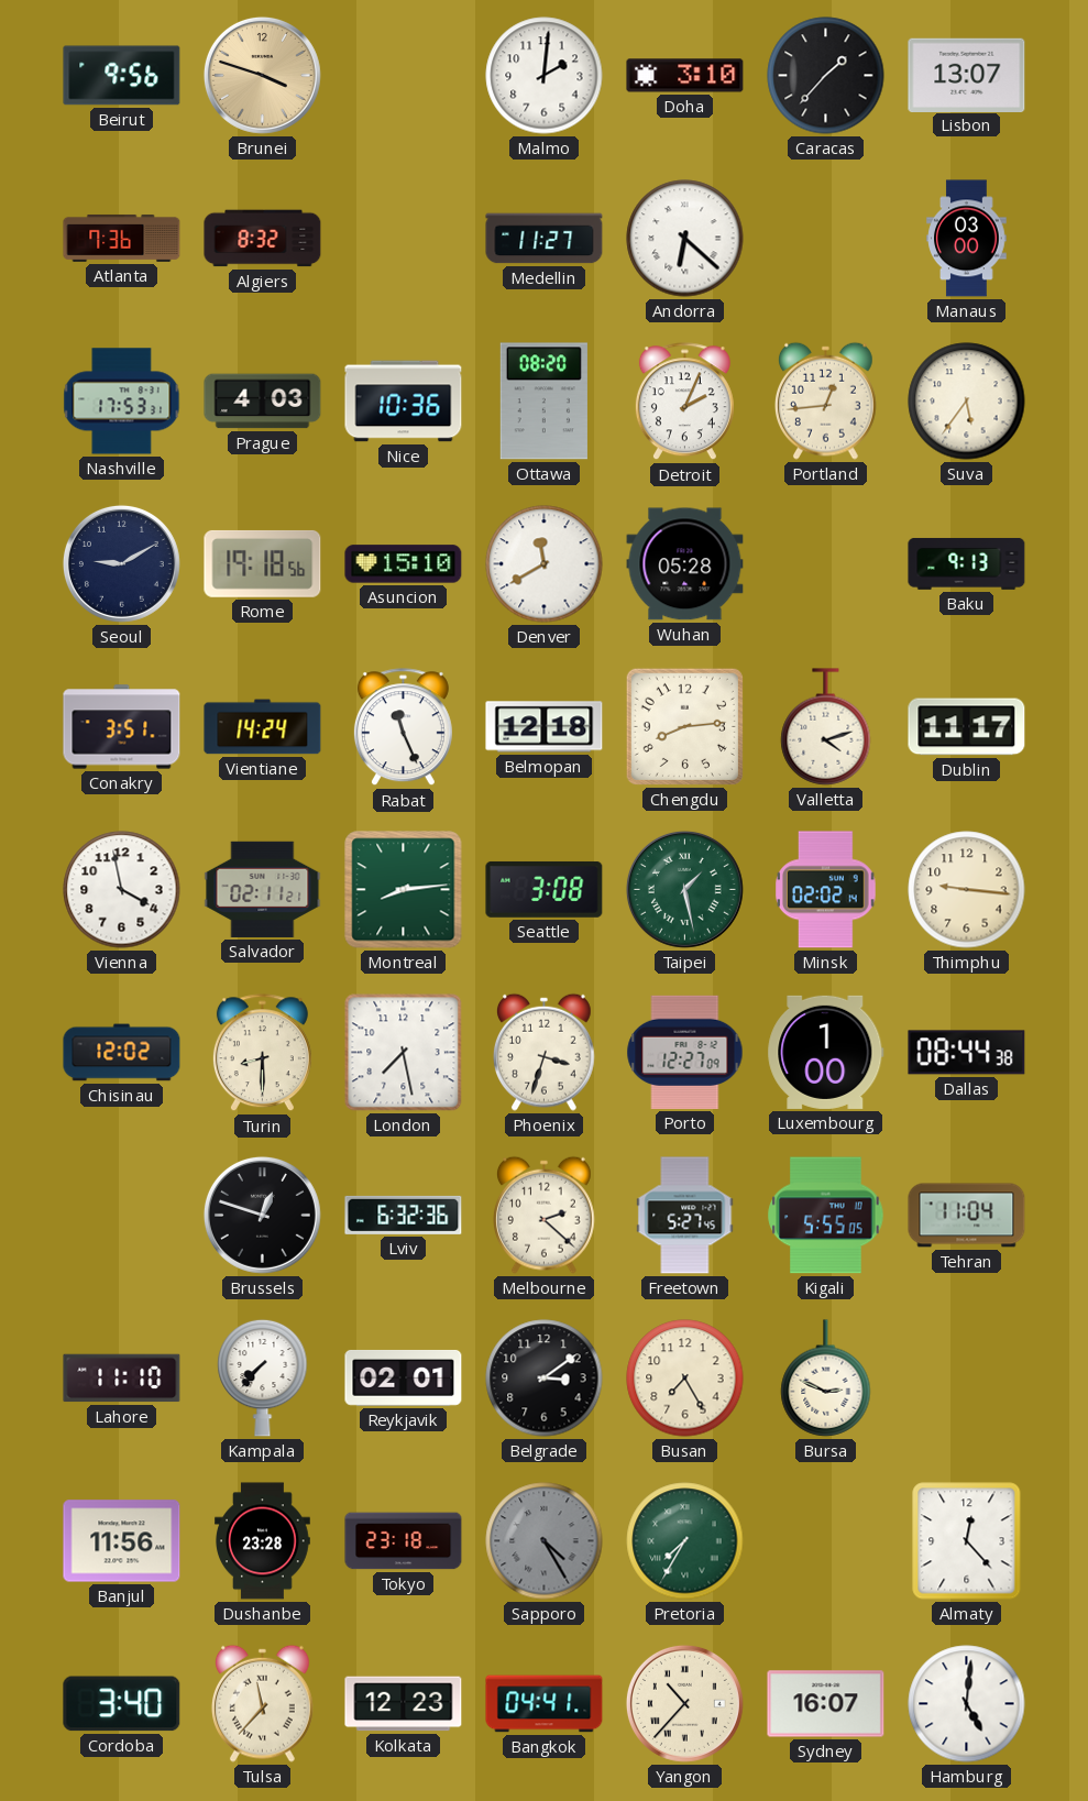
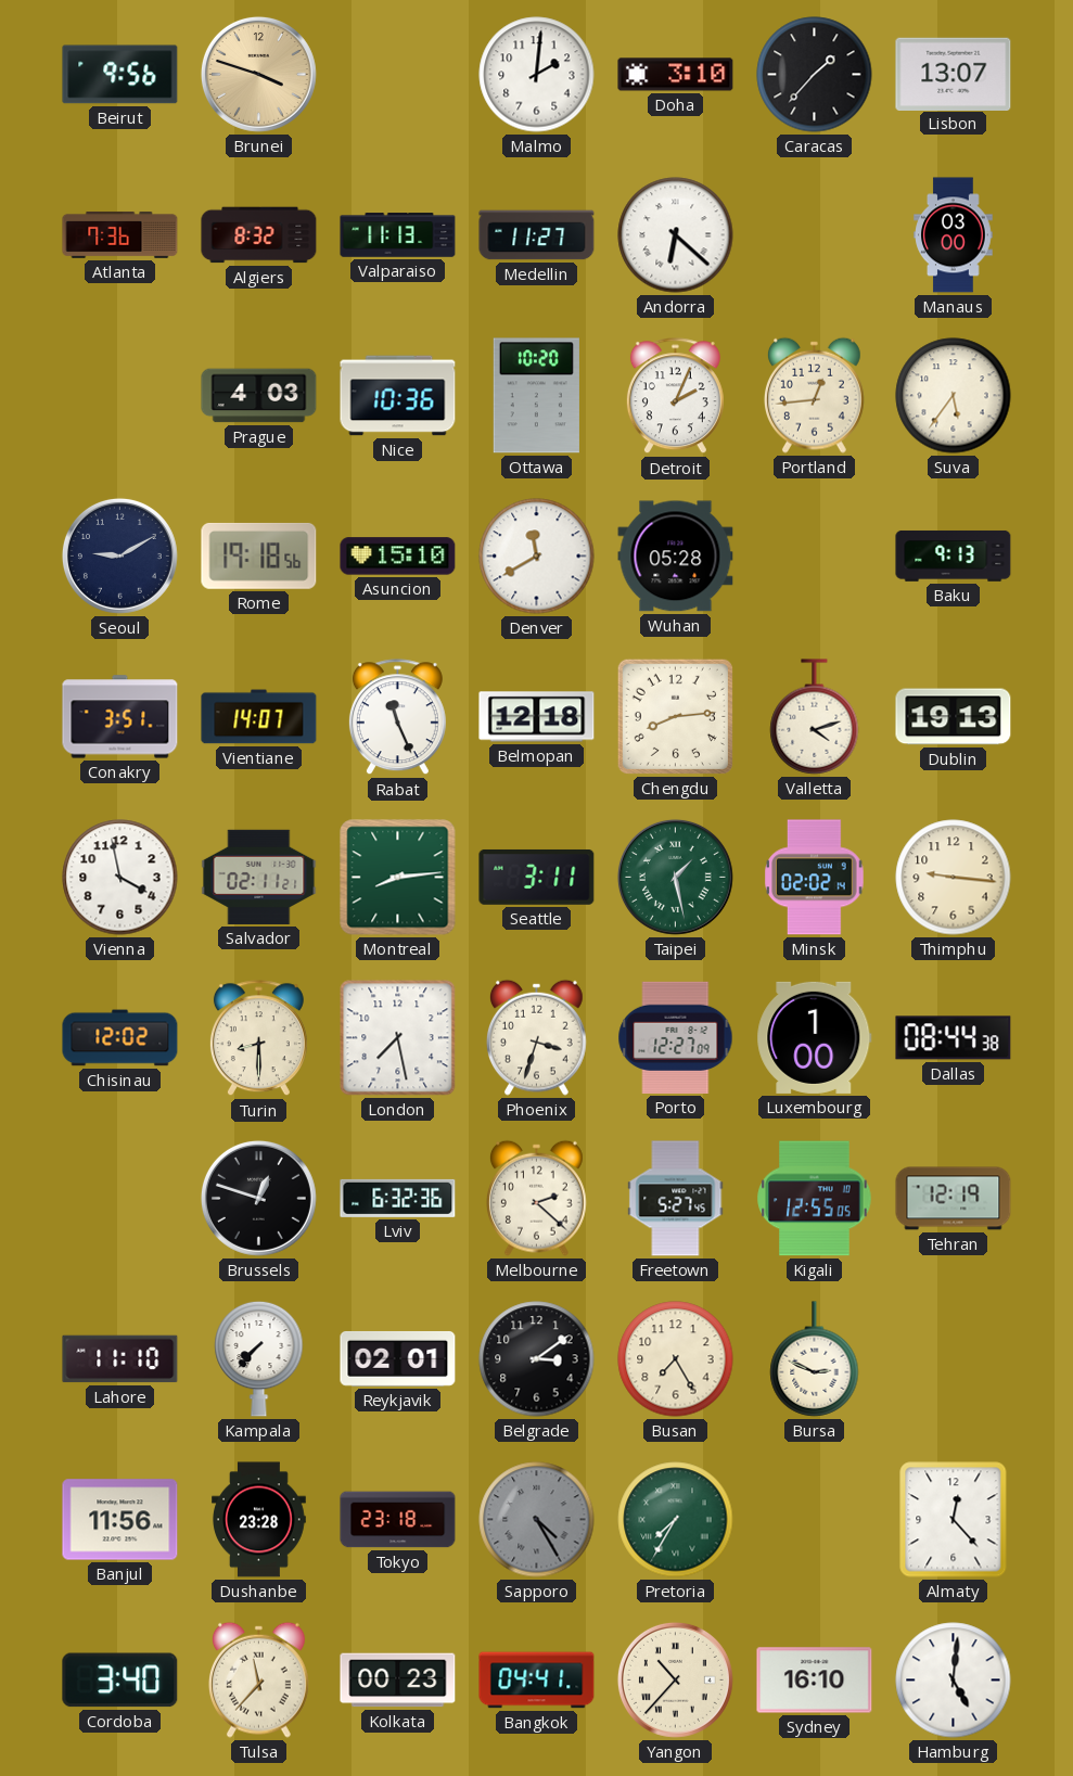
Valparaiso: none -> 11:13
Nashville: 17:53 -> none
Ottawa: 08:20 -> 10:20
Vientiane: 14:24 -> 14:07
Dublin: 11:17 -> 19:13
Seattle: 3:08 -> 3:11
Kigali: 5:55 -> 12:55
Tehran: 11:04 -> 12:19
Kolkata: 12:23 -> 00:23
Sydney: 16:07 -> 16:10
